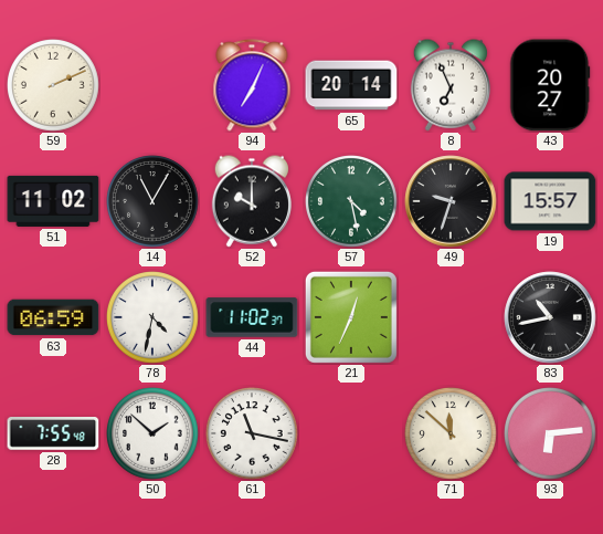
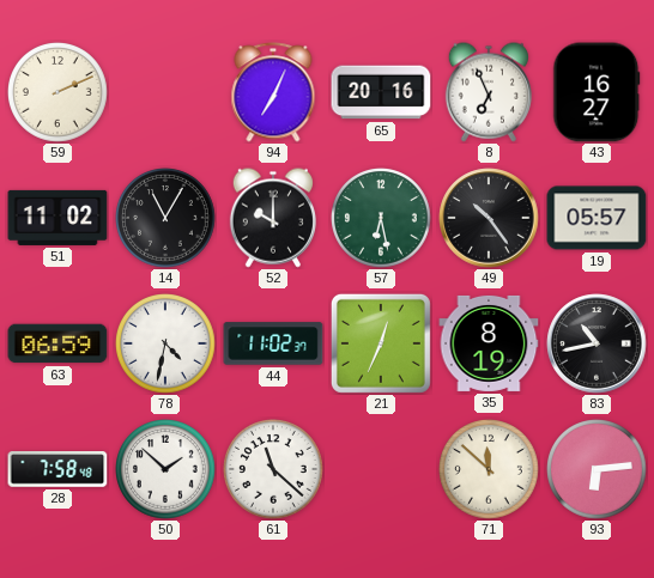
65: 20:14 -> 20:16
43: 20:27 -> 16:27
57: 4:28 -> 6:28
49: 9:33 -> 10:24
19: 15:57 -> 05:57
35: none -> 8:19
28: 7:55 -> 7:58
61: 11:17 -> 11:22
